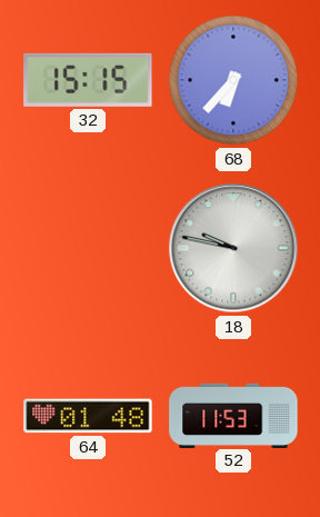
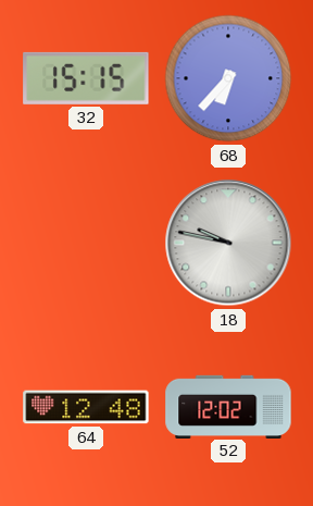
64: 01:48 -> 12:48
52: 11:53 -> 12:02
